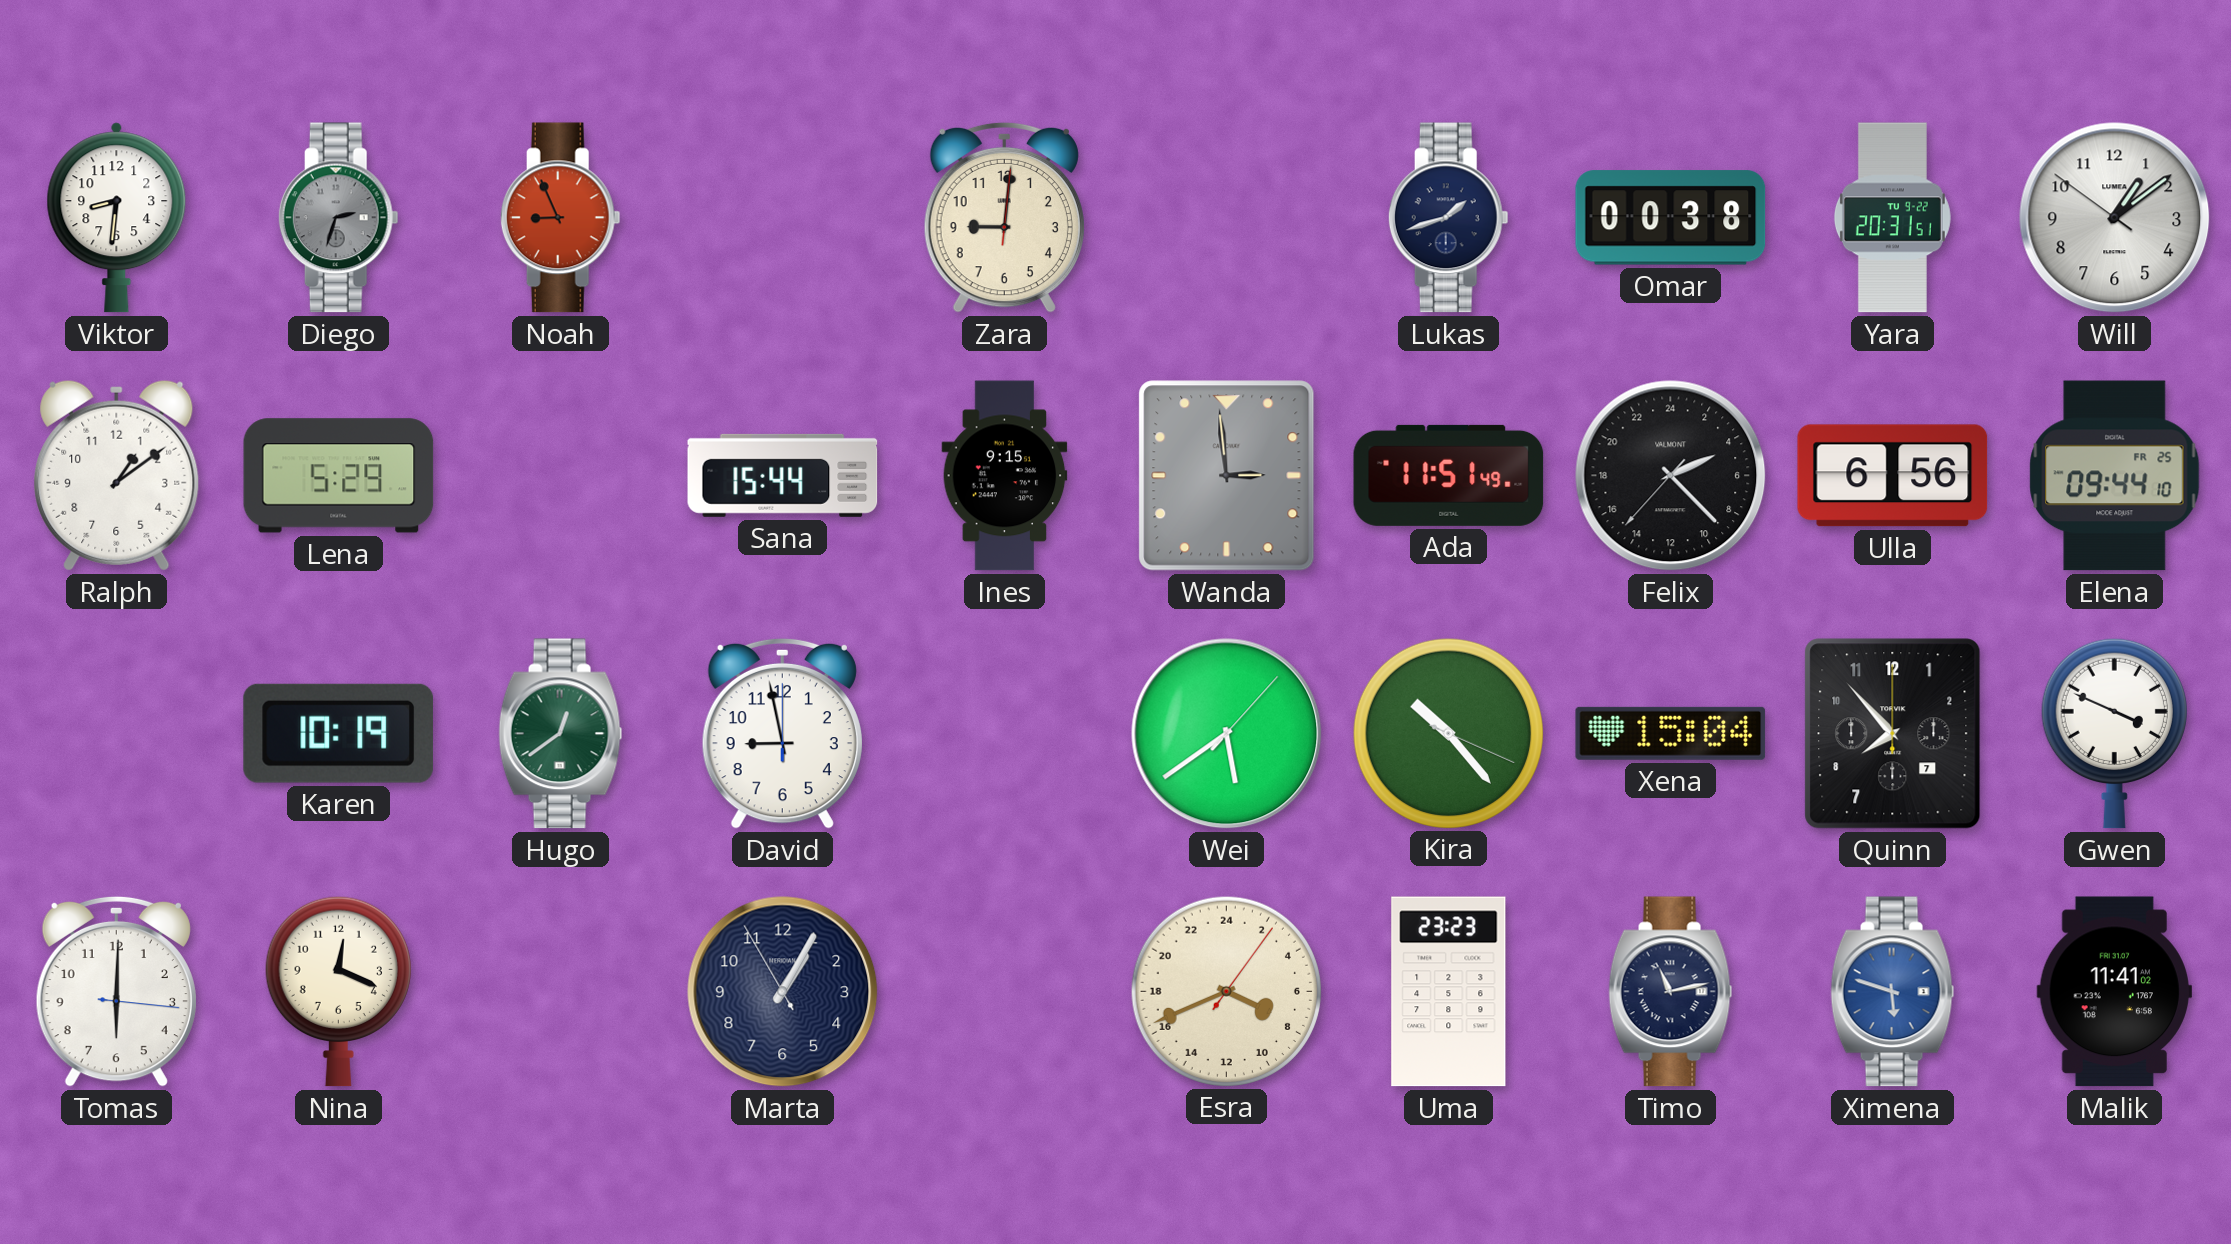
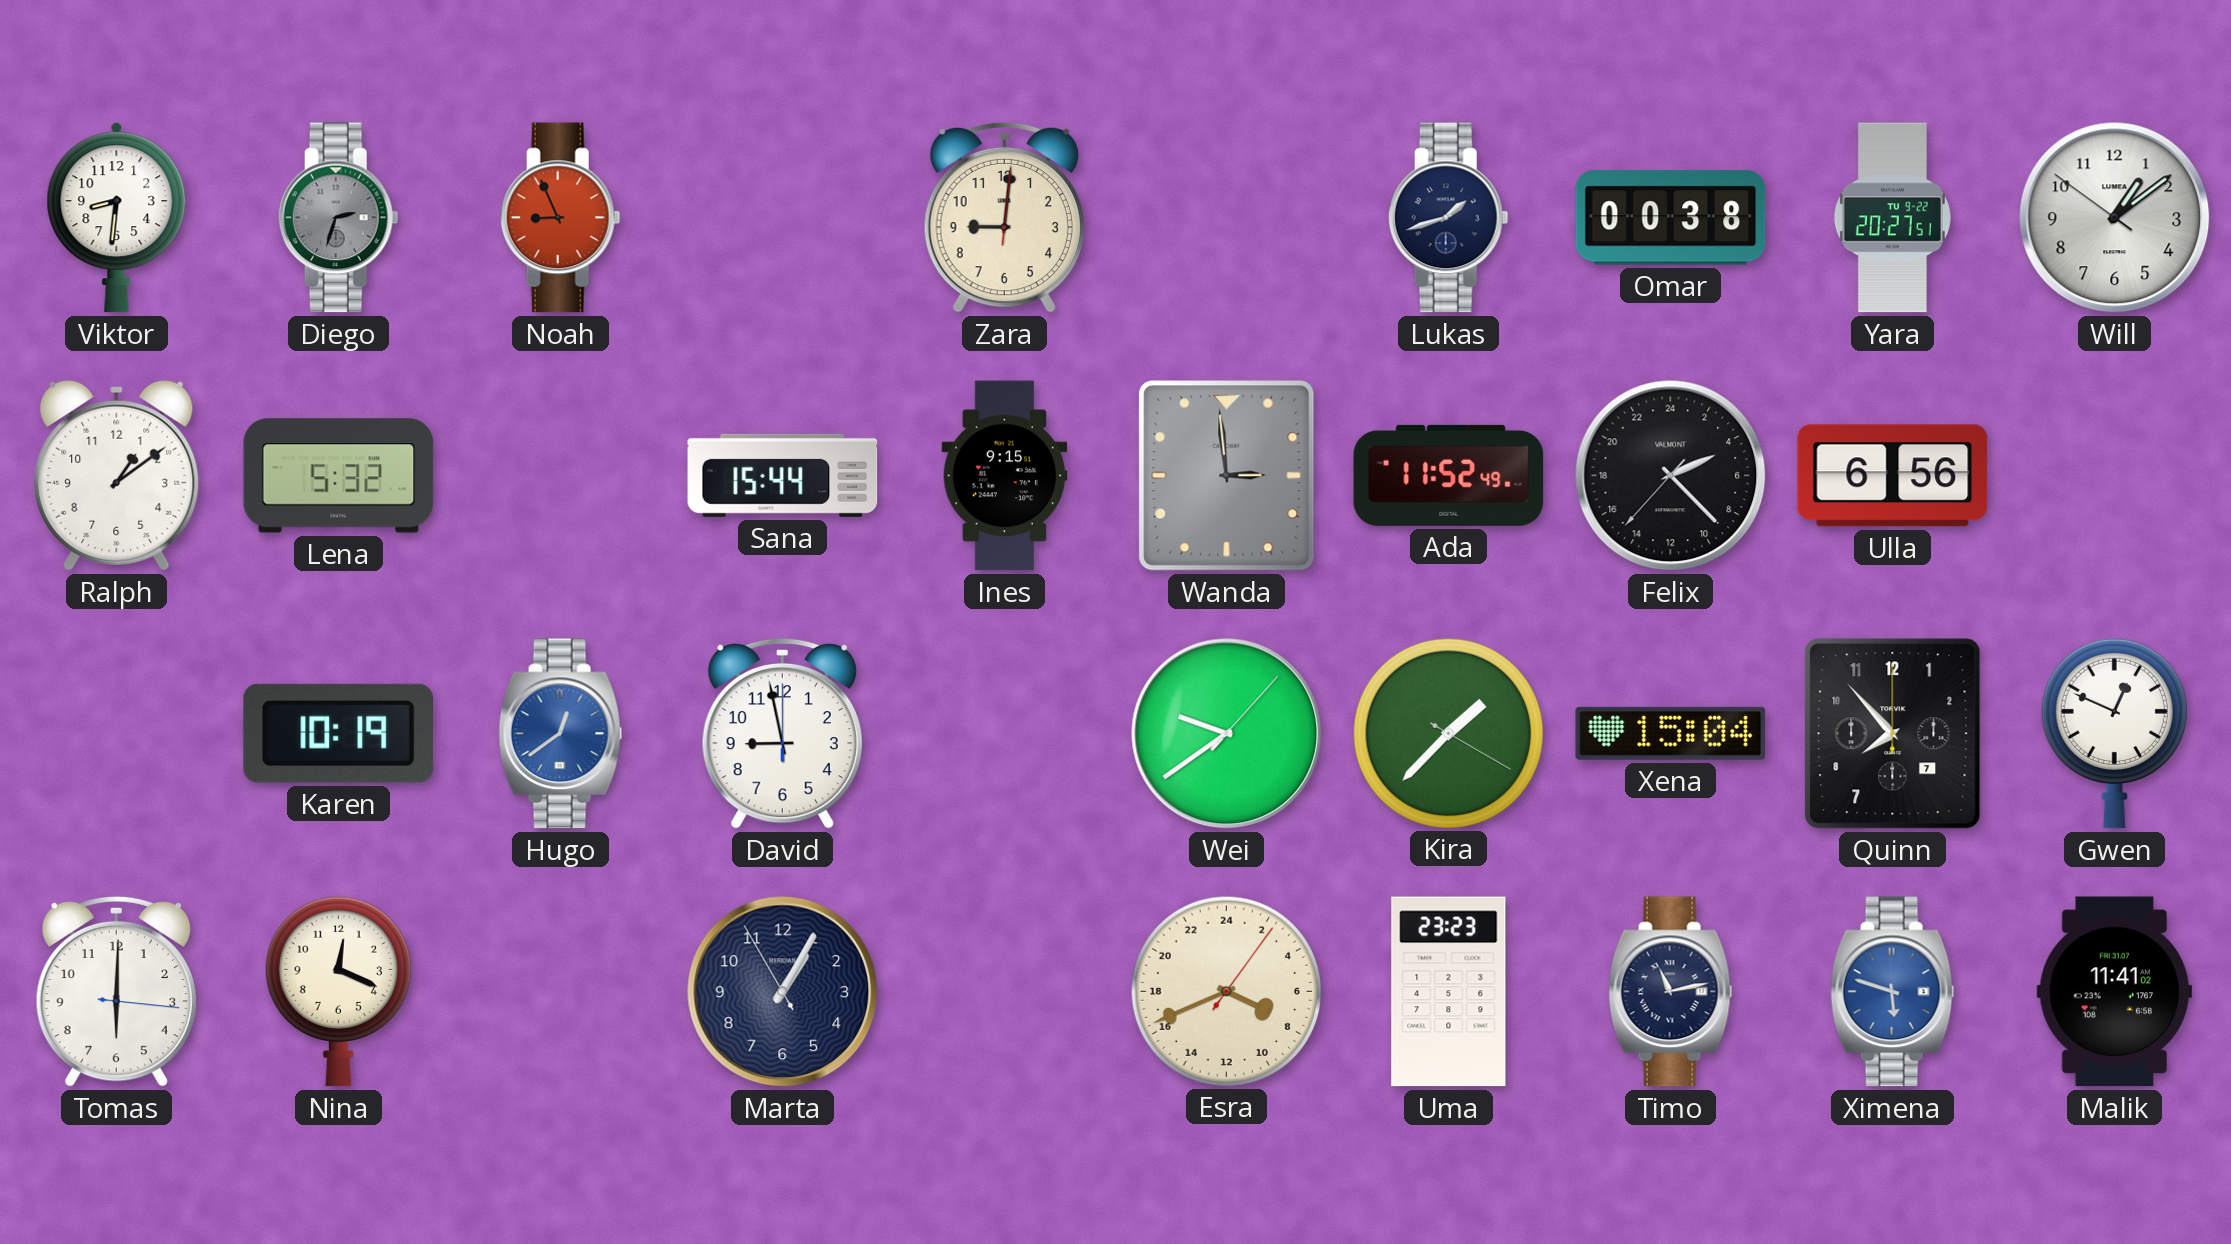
Yara: 20:31 -> 20:27
Lena: 5:29 -> 5:32
Ada: 11:51 -> 11:52
Elena: 09:44 -> none
Hugo dial: green -> blue
Wei: 5:39 -> 9:39
Kira: 10:23 -> 1:37
Gwen: 3:49 -> 12:49
